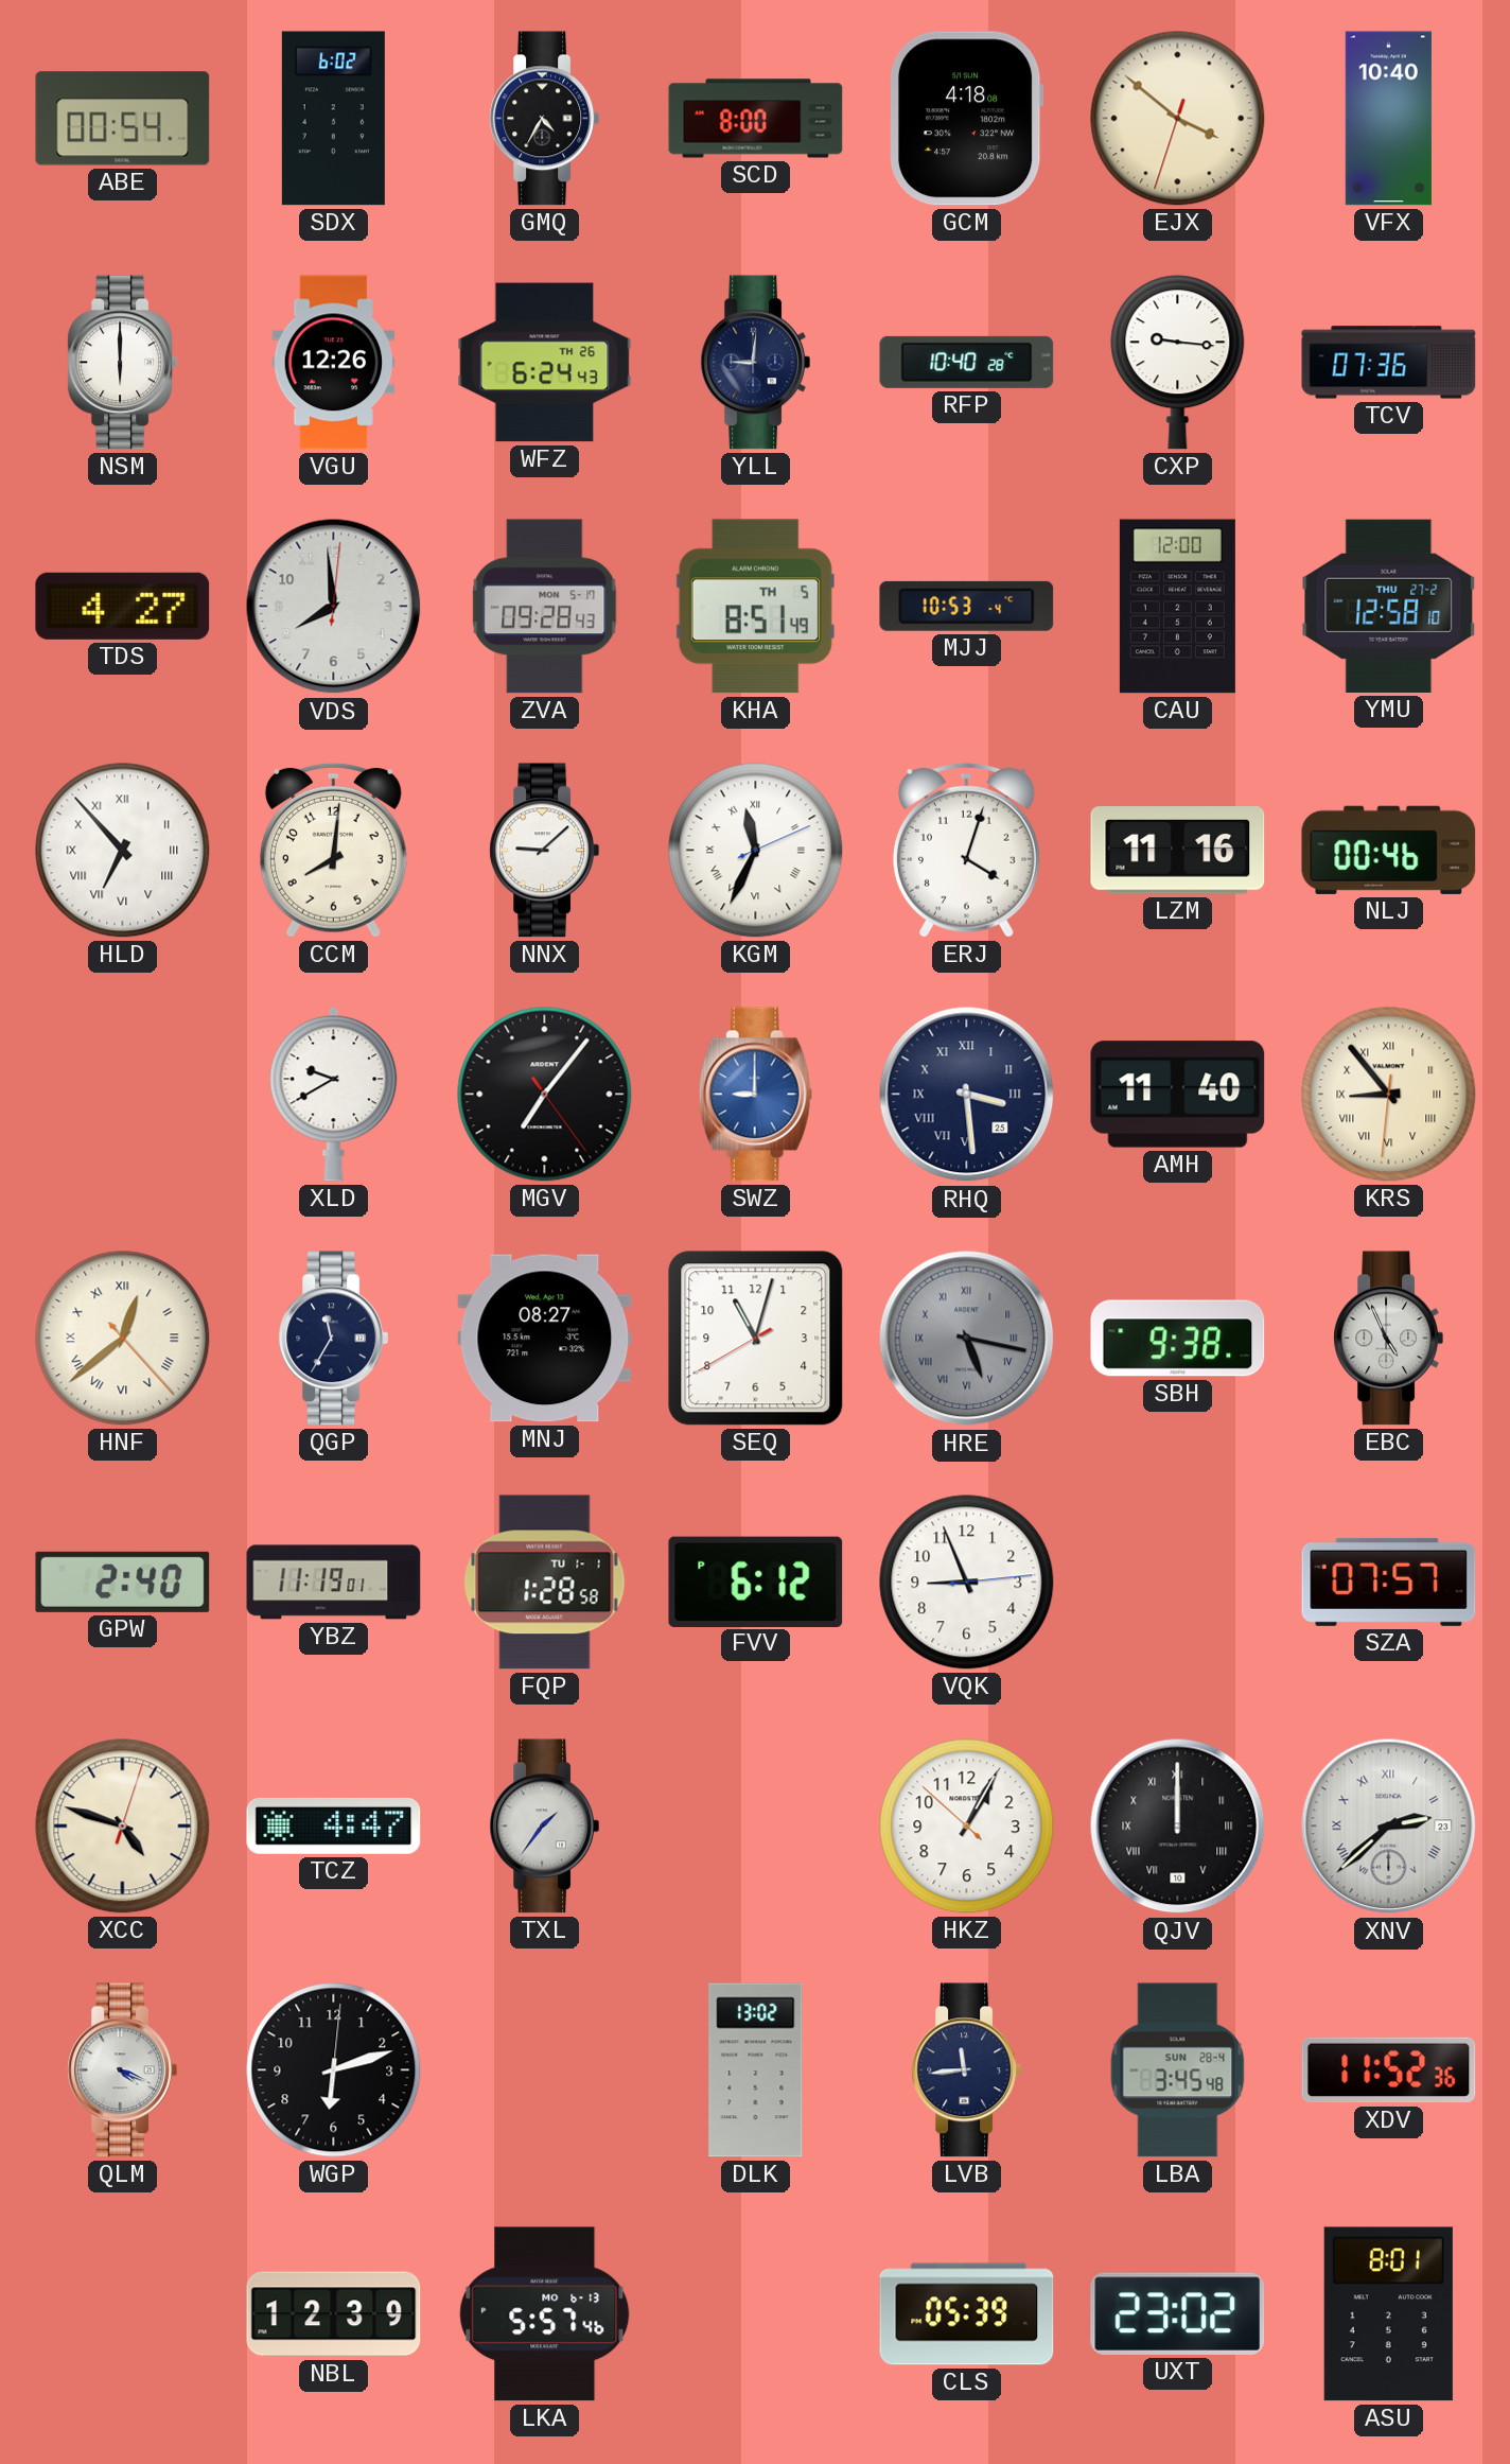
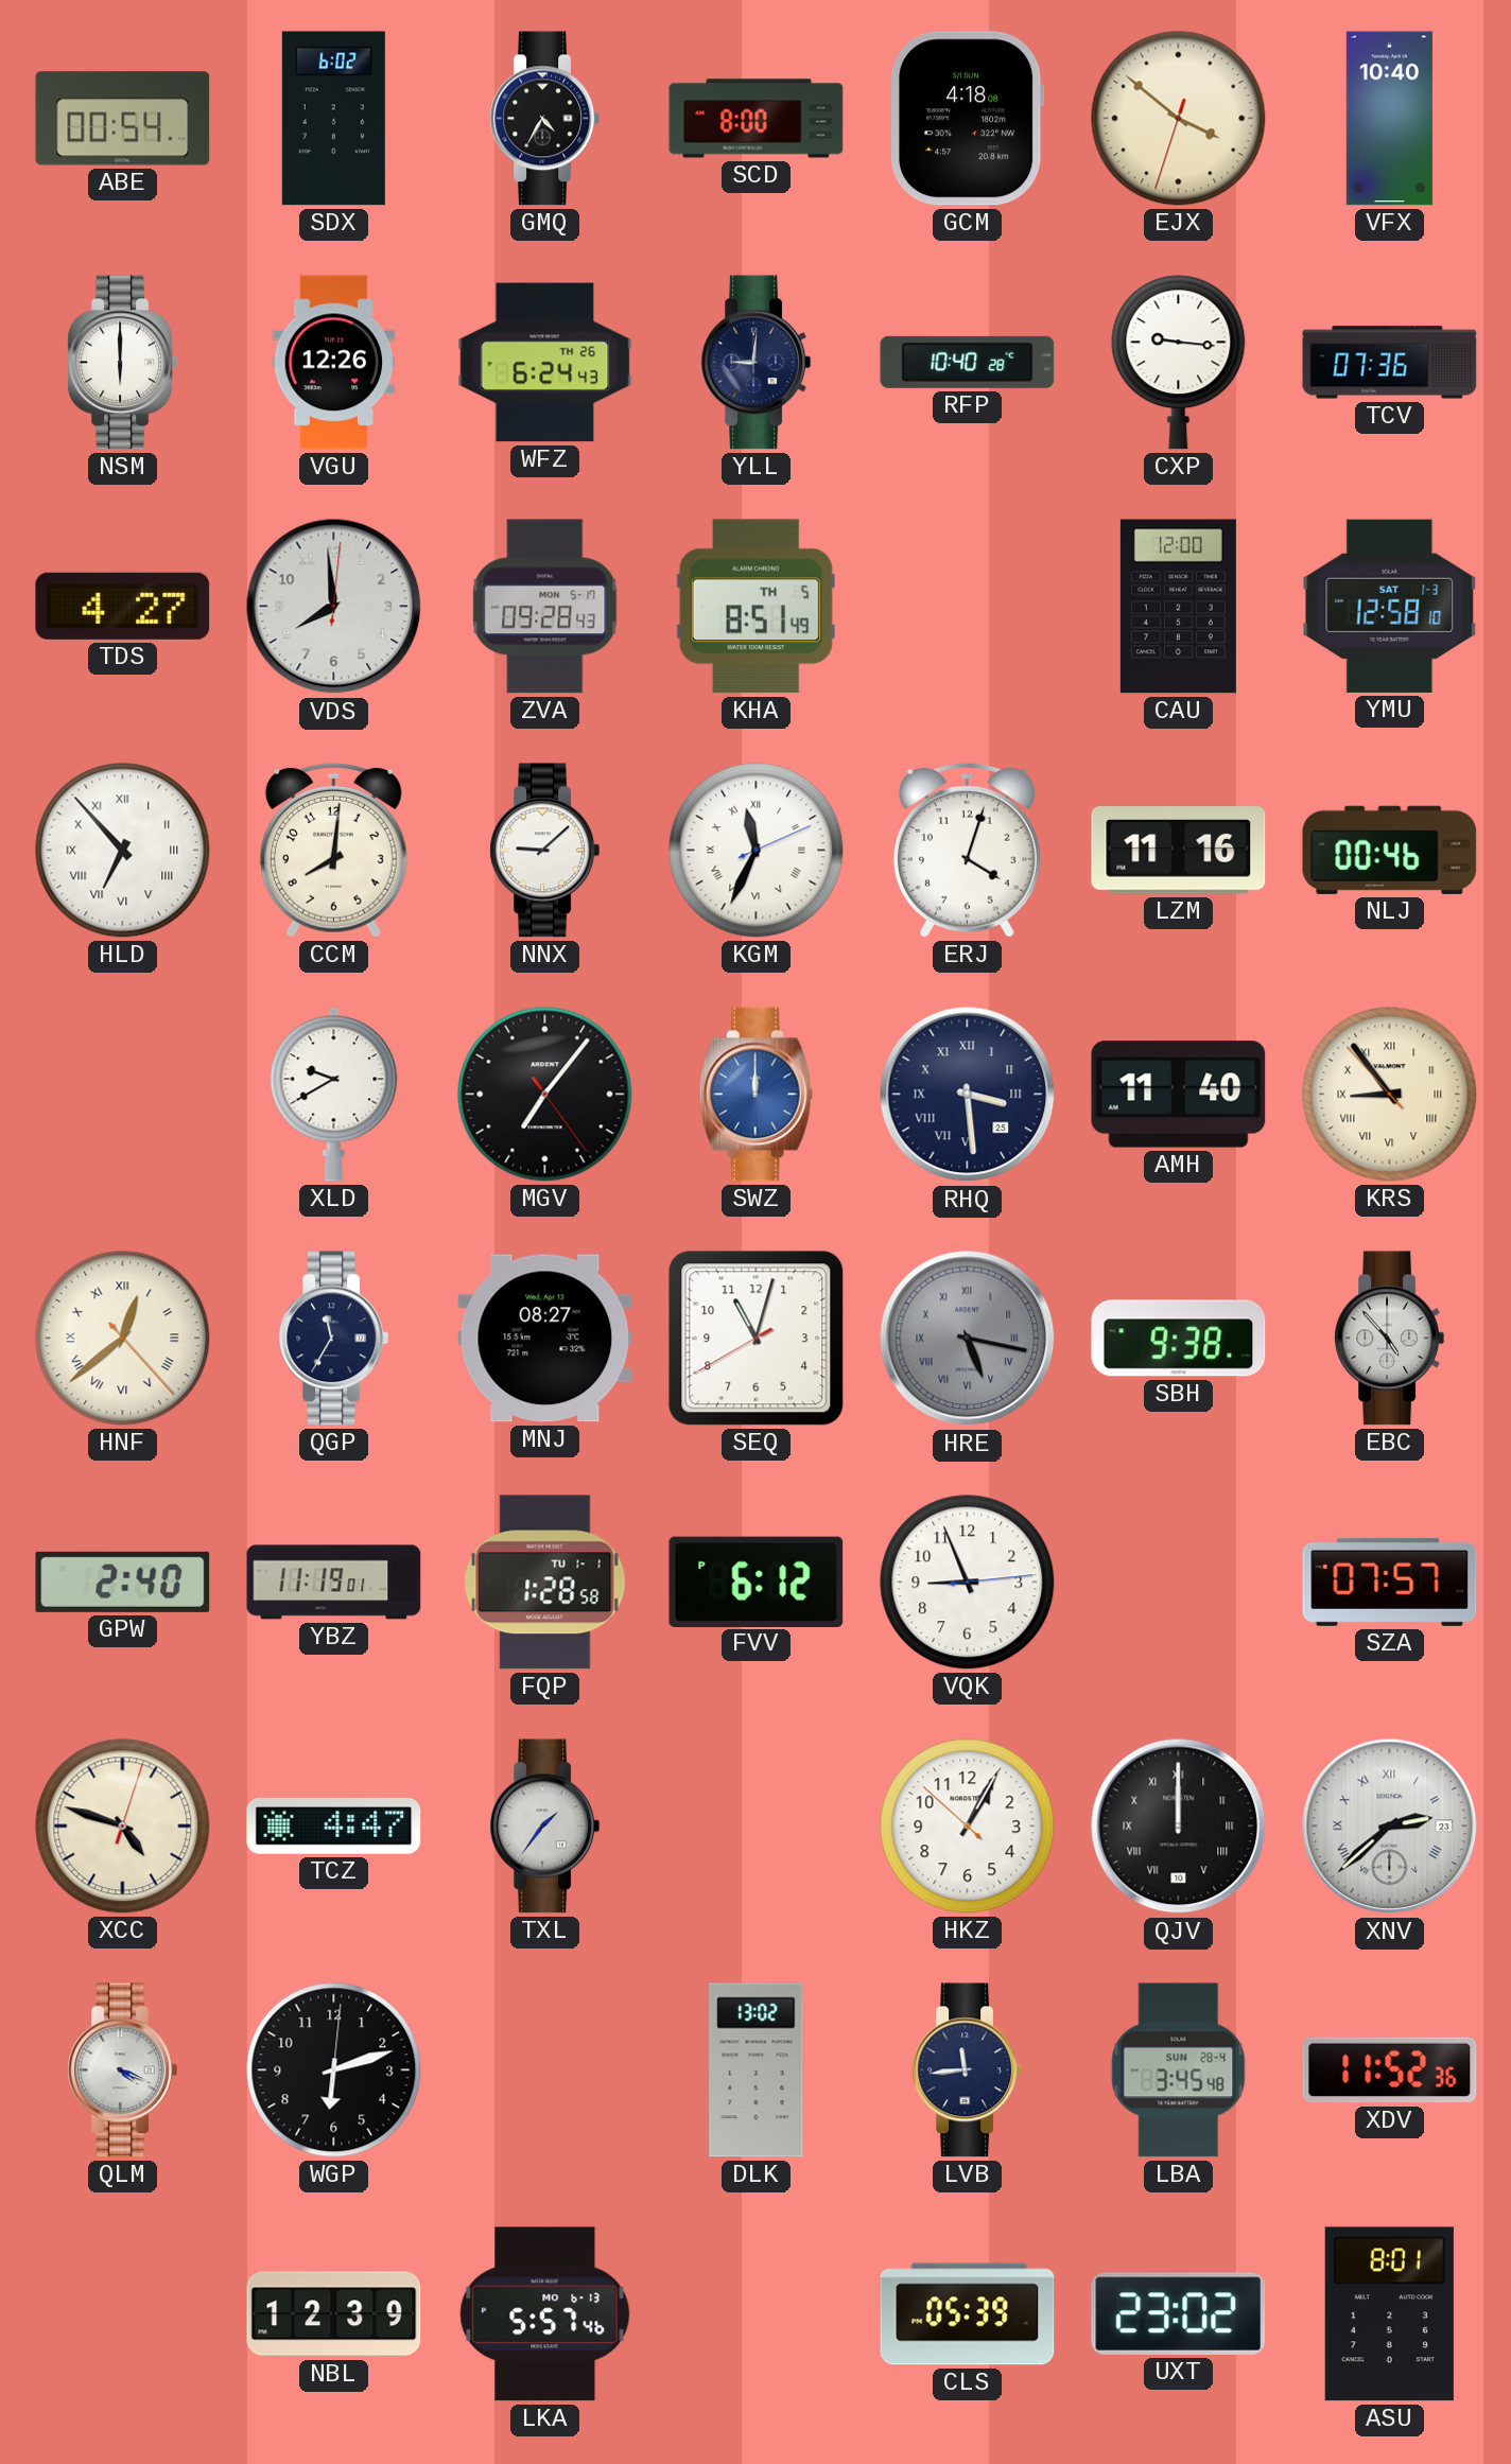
MJJ: 10:53 -> none
YMU date: THU 27-2 -> SAT 1-3
SWZ: 9:00 -> 12:00
KRS: 8:53:31 -> 8:53:53
EBC: 4:56 -> 4:53
